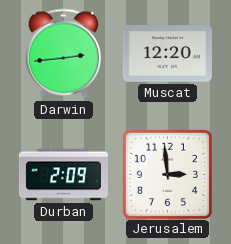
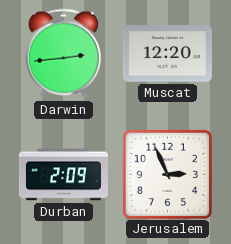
Jerusalem: 2:59 -> 2:56
